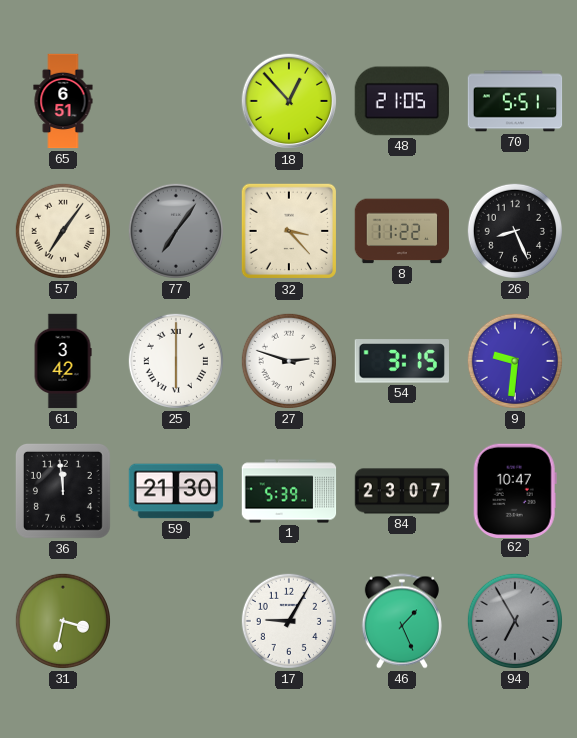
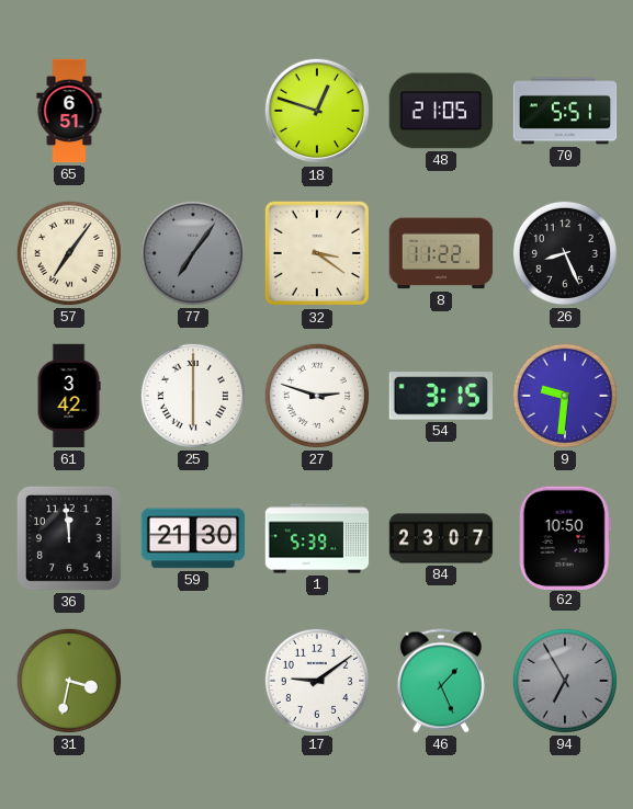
18: 12:53 -> 12:48
32: 3:23 -> 3:21
62: 10:47 -> 10:50
17: 9:05 -> 9:09
